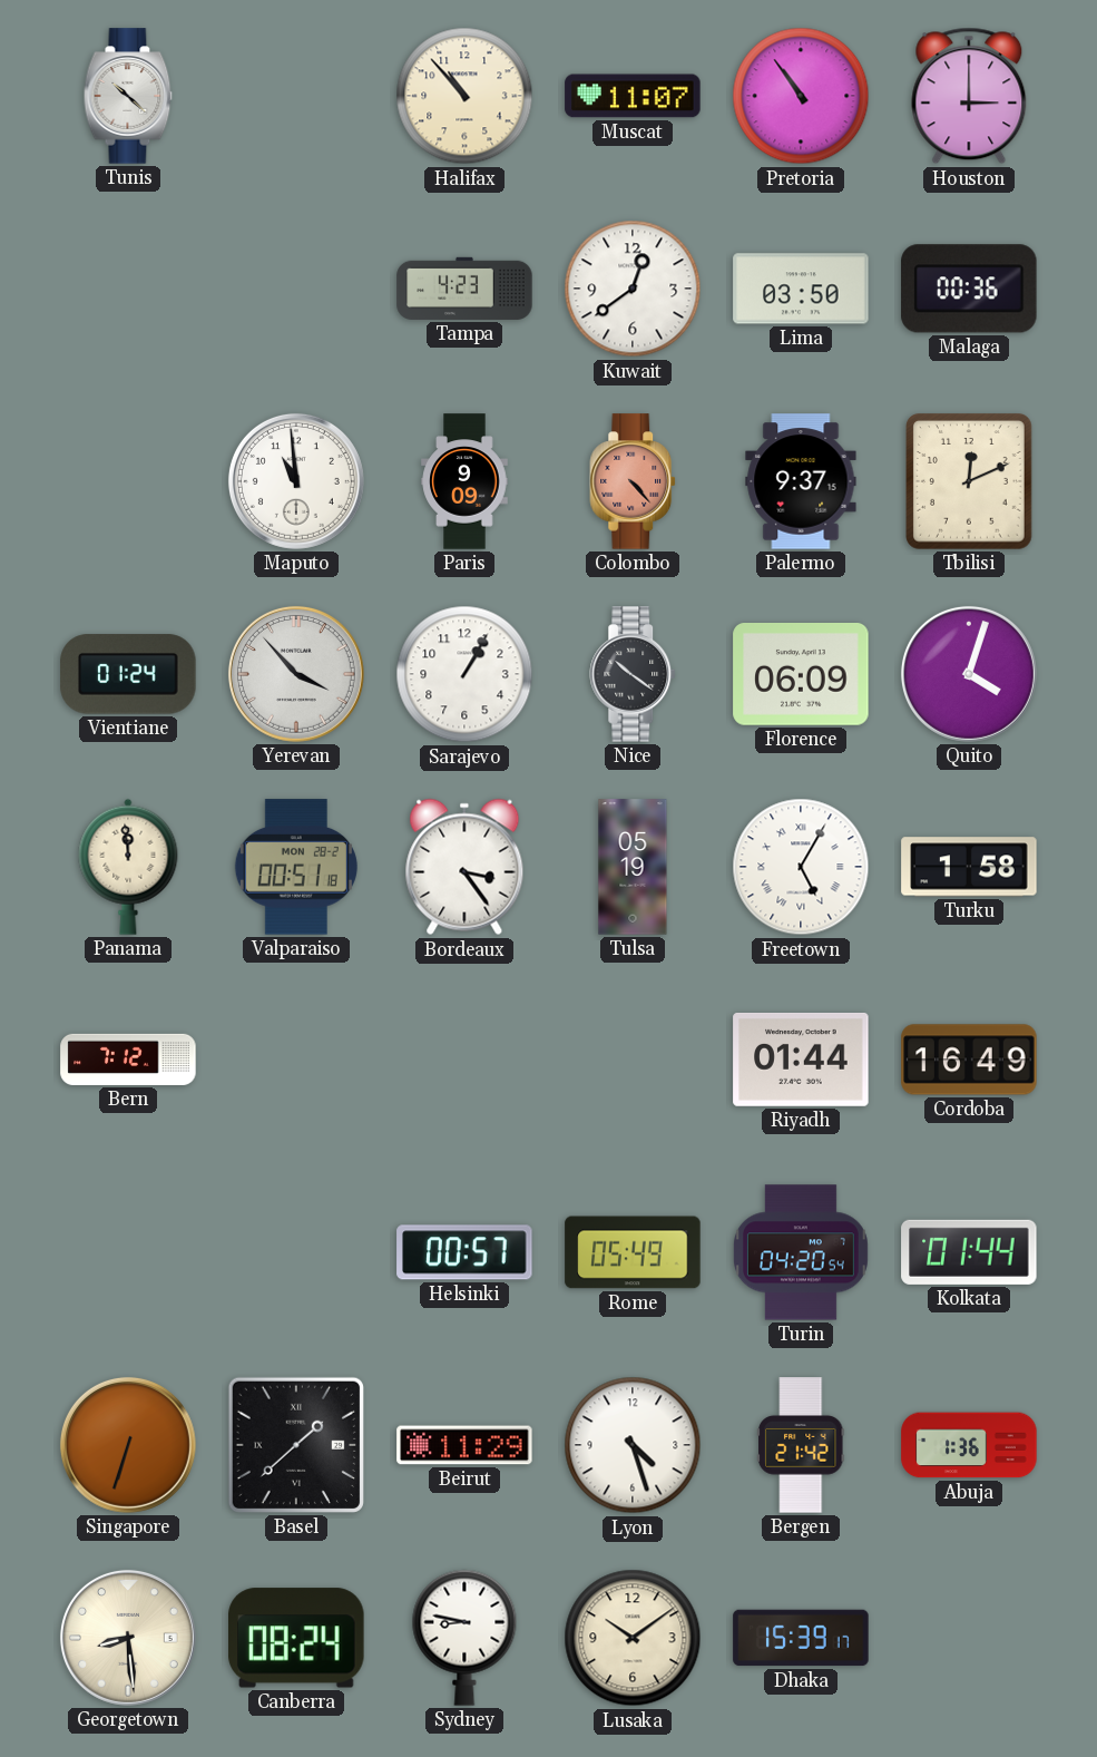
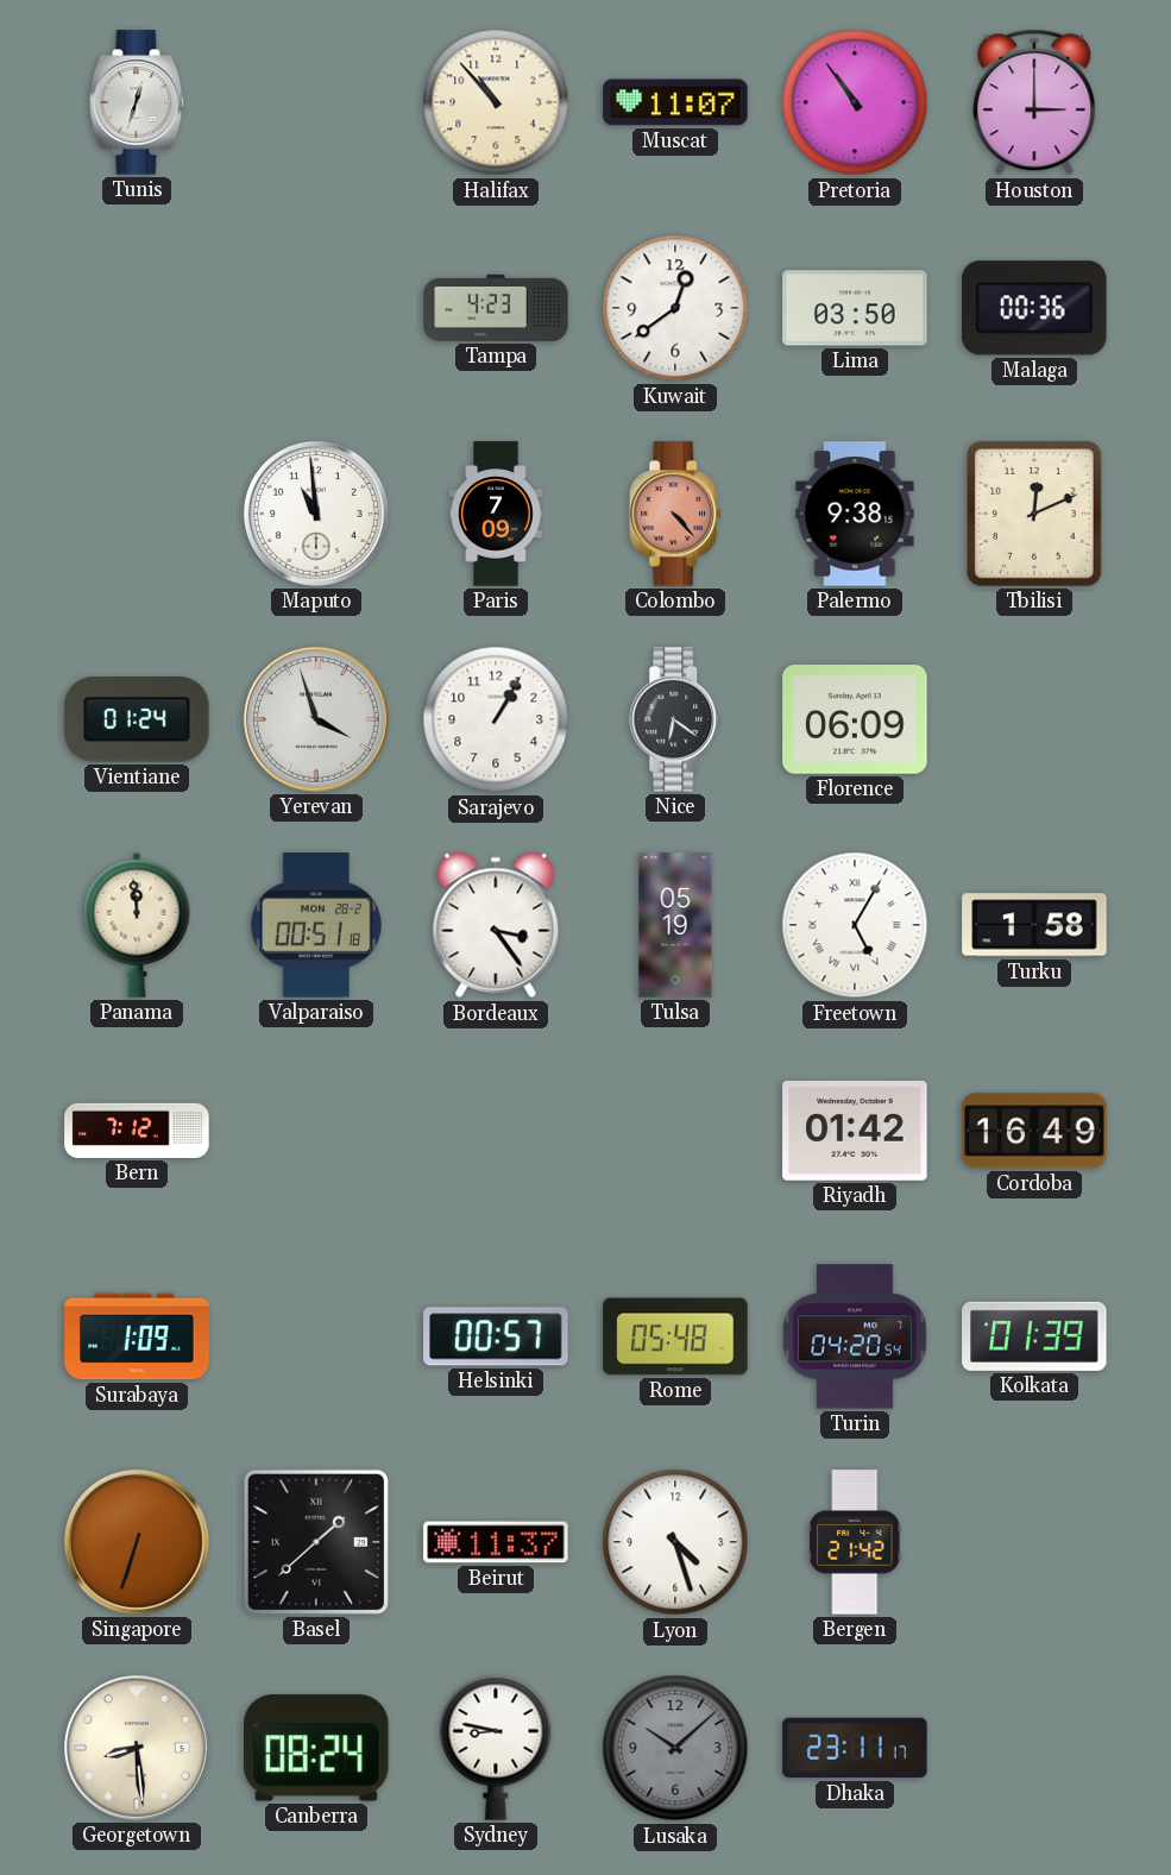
Tunis: 10:22 -> 12:33
Paris: 9:09 -> 7:09
Palermo: 9:37 -> 9:38
Yerevan: 3:53 -> 3:57
Nice: 10:21 -> 6:21
Quito: 4:03 -> none
Riyadh: 01:44 -> 01:42
Surabaya: none -> 1:09
Rome: 05:49 -> 05:48
Kolkata: 01:44 -> 01:39
Beirut: 11:29 -> 11:37
Abuja: 1:36 -> none
Lusaka: 10:09 -> 10:08
Lusaka dial: cream -> grey
Dhaka: 15:39 -> 23:11
